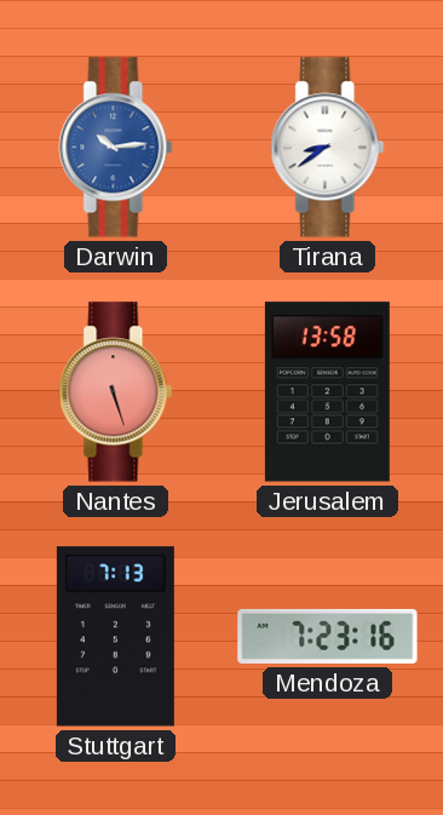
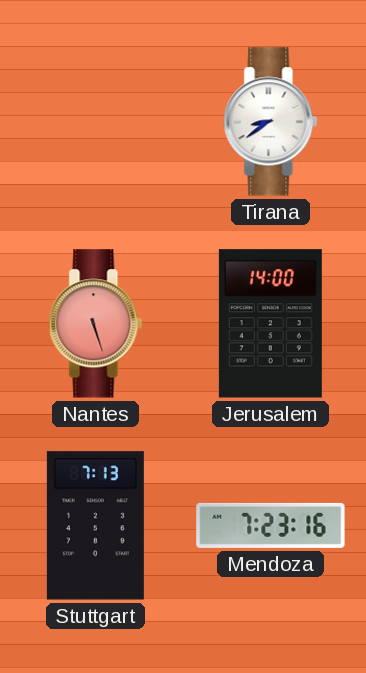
Darwin: 10:14 -> none
Jerusalem: 13:58 -> 14:00
